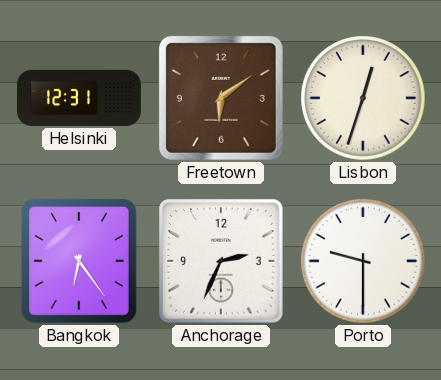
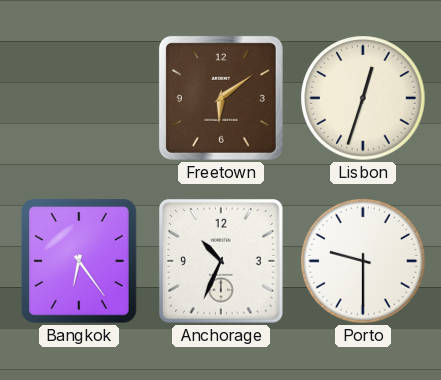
Helsinki: 12:31 -> none
Anchorage: 2:34 -> 10:34
